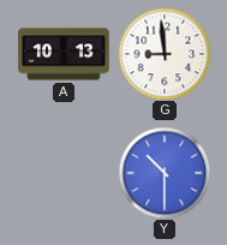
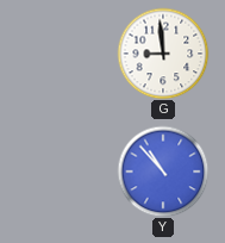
A: 10:13 -> none
Y: 10:30 -> 10:53
